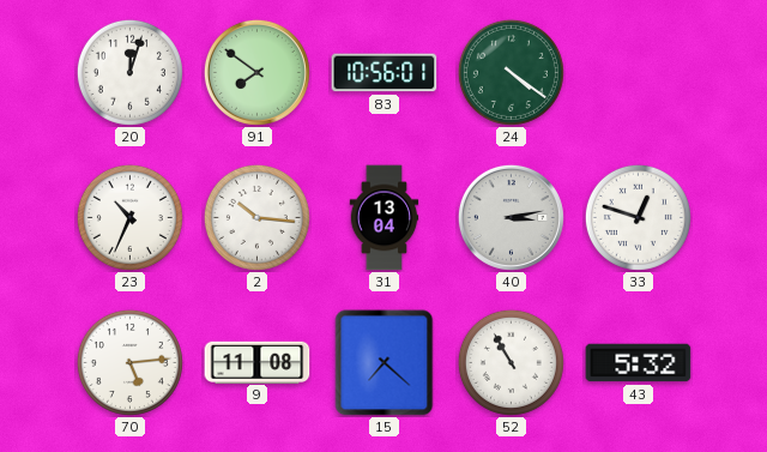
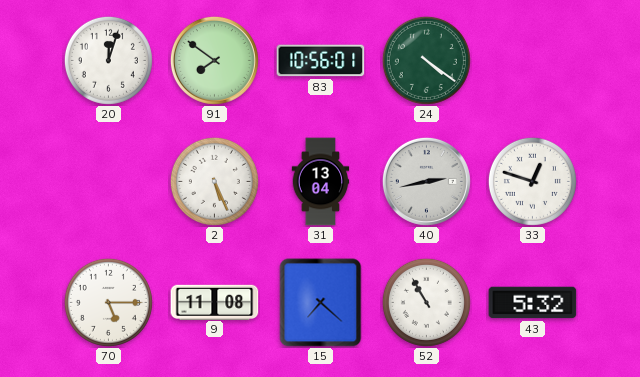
23: 10:34 -> none
2: 10:16 -> 5:26
40: 3:13 -> 2:43
70: 5:14 -> 5:15
